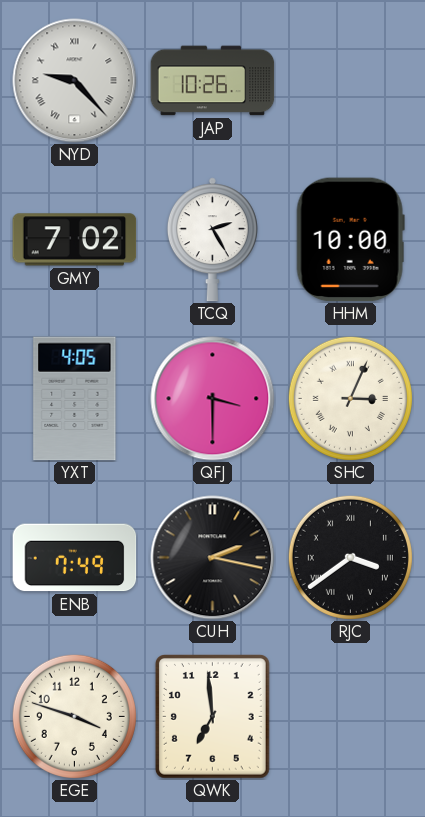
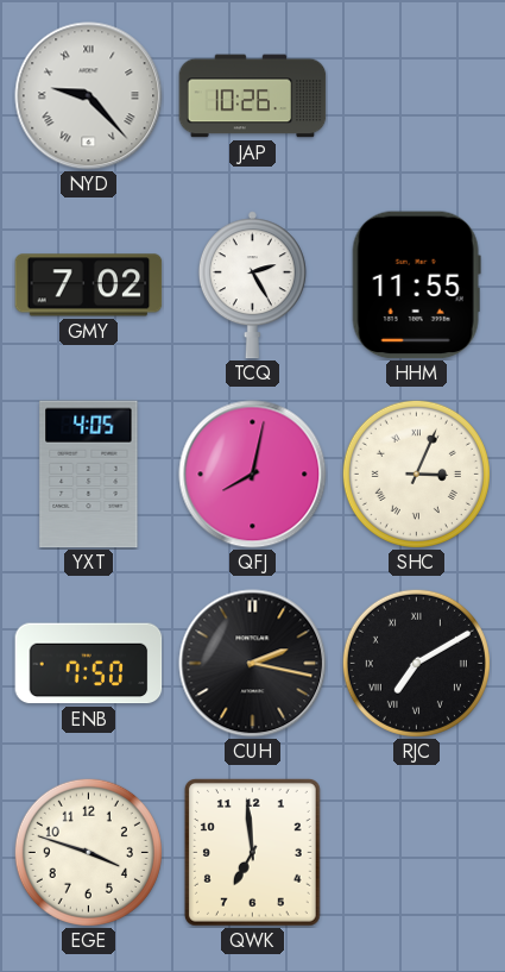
HHM: 10:00 -> 11:55
QFJ: 3:30 -> 8:02
ENB: 7:49 -> 7:50
RJC: 3:39 -> 7:10
